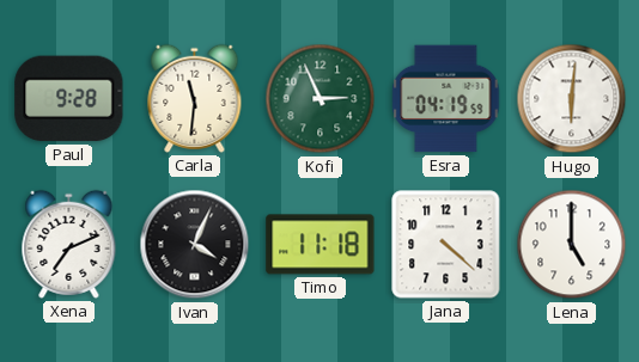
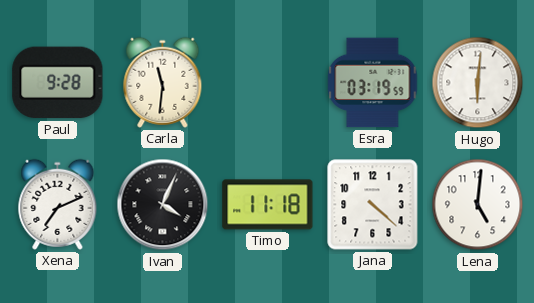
Kofi: 2:56 -> none
Esra: 04:19 -> 03:19
Lena: 5:00 -> 5:01
